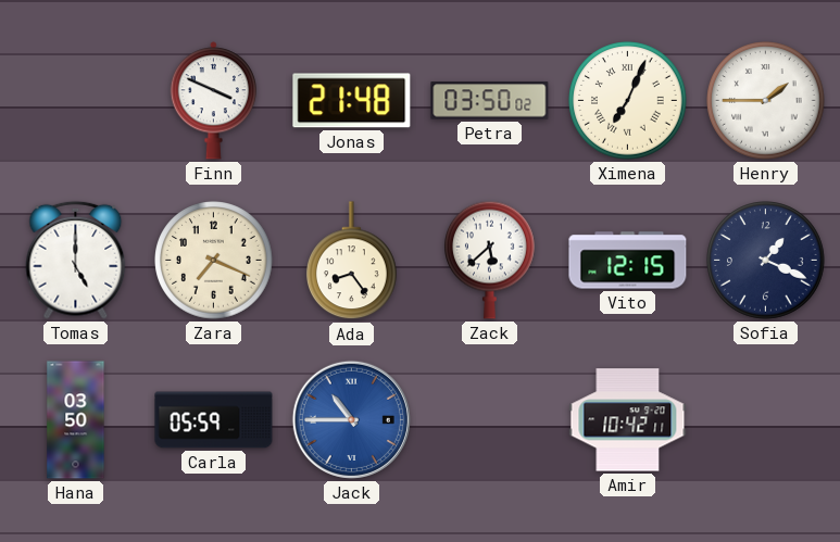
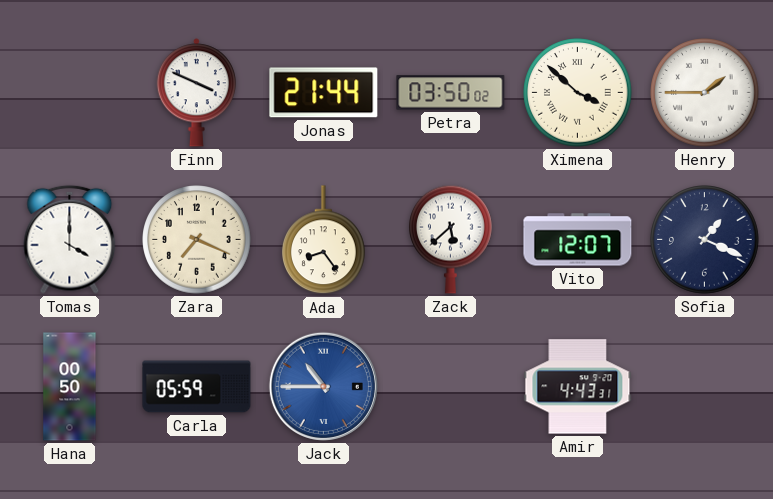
Jonas: 21:48 -> 21:44
Ximena: 7:04 -> 3:52
Tomas: 5:00 -> 4:00
Vito: 12:15 -> 12:07
Hana: 03:50 -> 00:50
Amir: 10:42 -> 4:43
